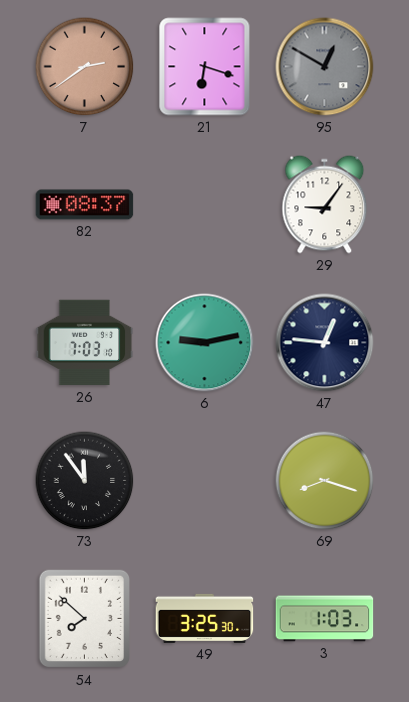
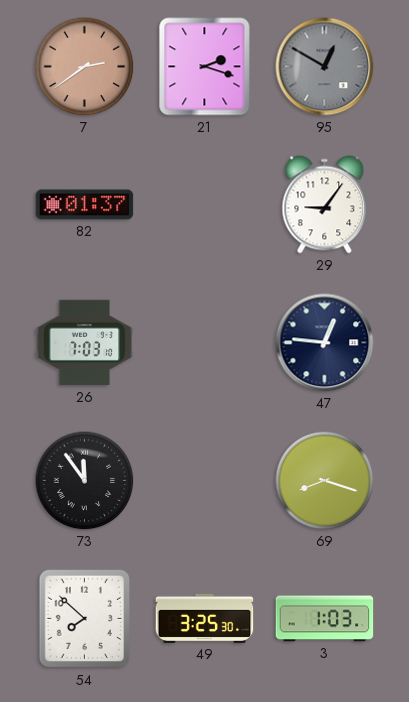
21: 6:18 -> 2:18
82: 08:37 -> 01:37
6: 9:13 -> none
